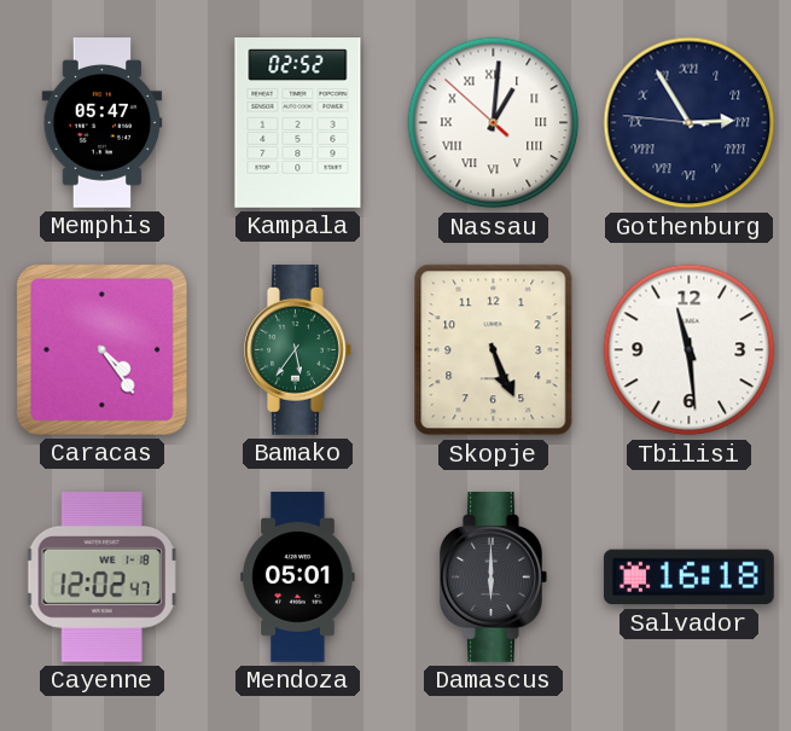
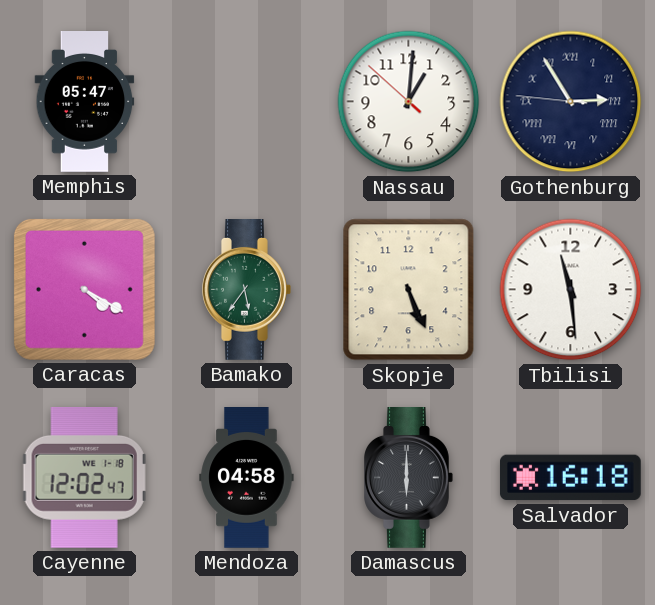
Kampala: 02:52 -> none
Nassau numerals: Roman -> Arabic
Caracas: 4:24 -> 4:20
Mendoza: 05:01 -> 04:58
